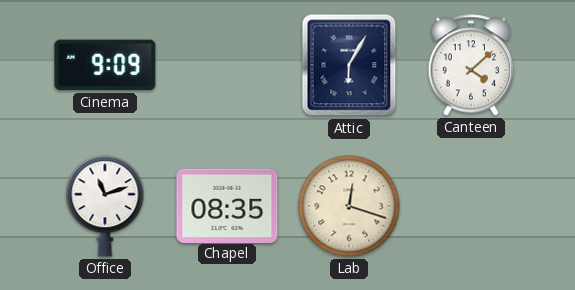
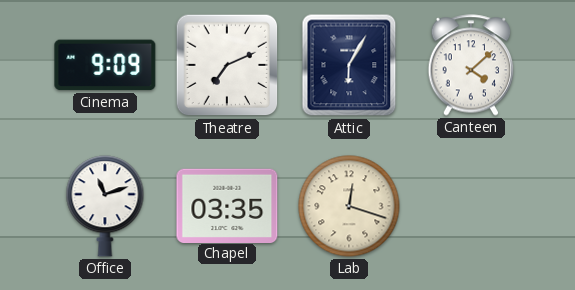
Theatre: none -> 7:11
Chapel: 08:35 -> 03:35
